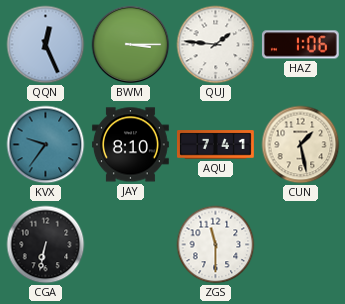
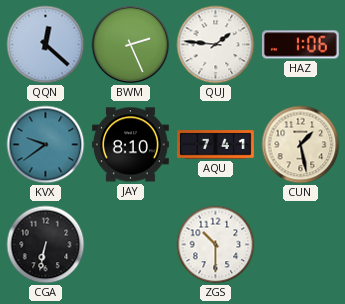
QQN: 12:26 -> 12:22
BWM: 3:15 -> 2:26
KVX: 9:36 -> 9:39
ZGS: 11:30 -> 10:30
